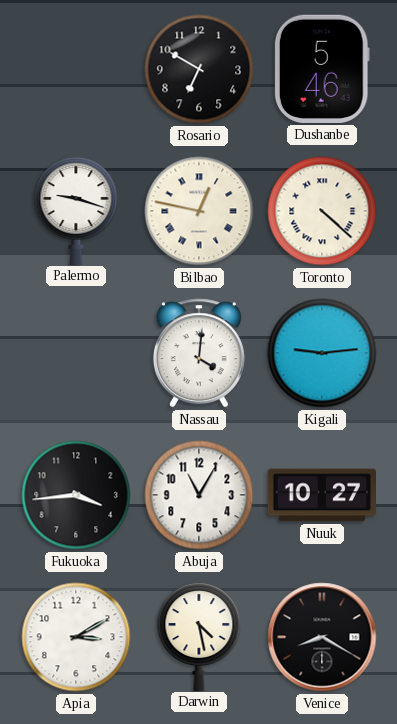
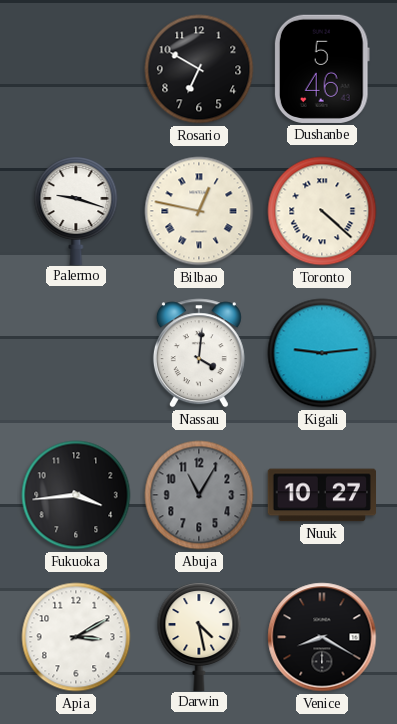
Abuja dial: white -> grey
